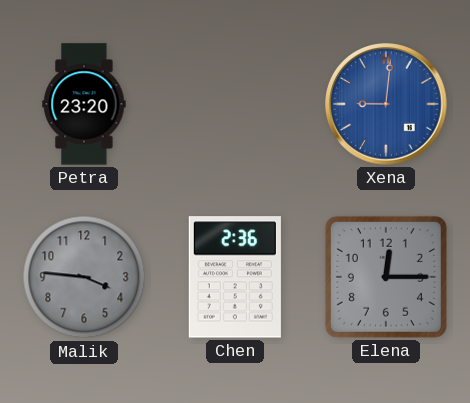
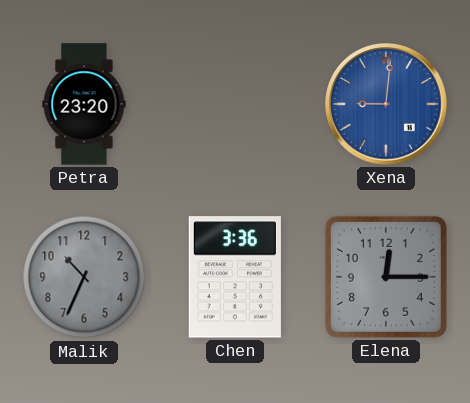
Malik: 3:46 -> 10:34
Chen: 2:36 -> 3:36
